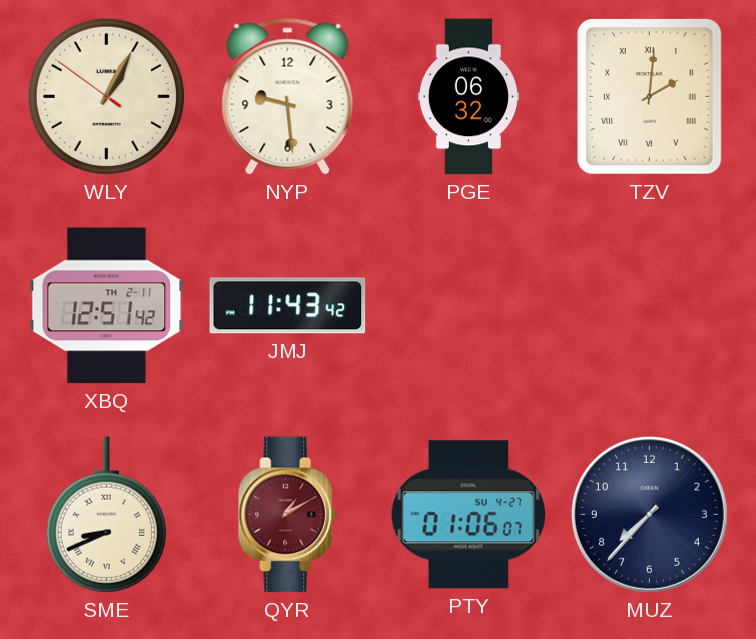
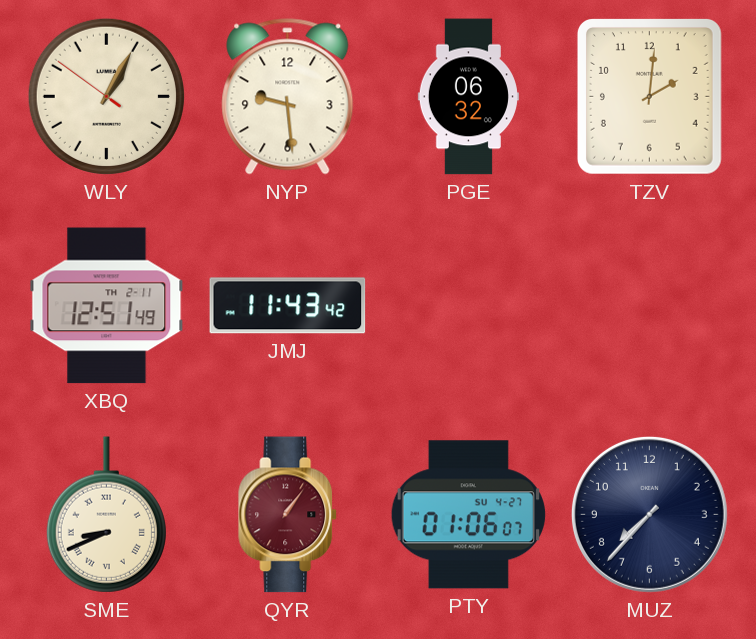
TZV numerals: Roman -> Arabic
XBQ: 12:51:42 -> 12:51:49
QYR: 1:10 -> 1:06
